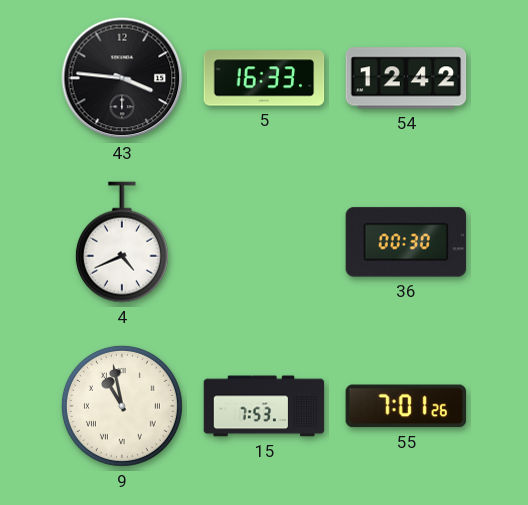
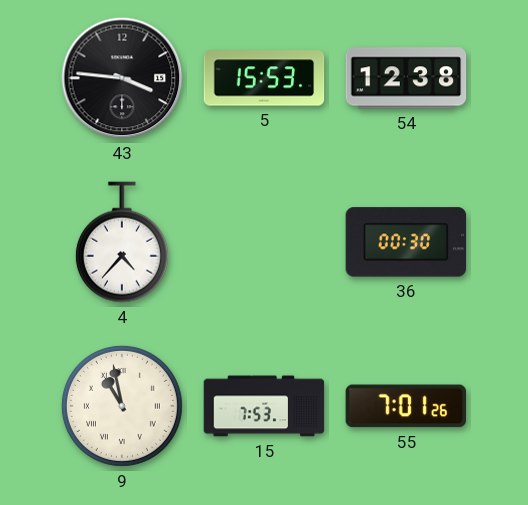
5: 16:33 -> 15:53
54: 12:42 -> 12:38
4: 4:41 -> 4:37
